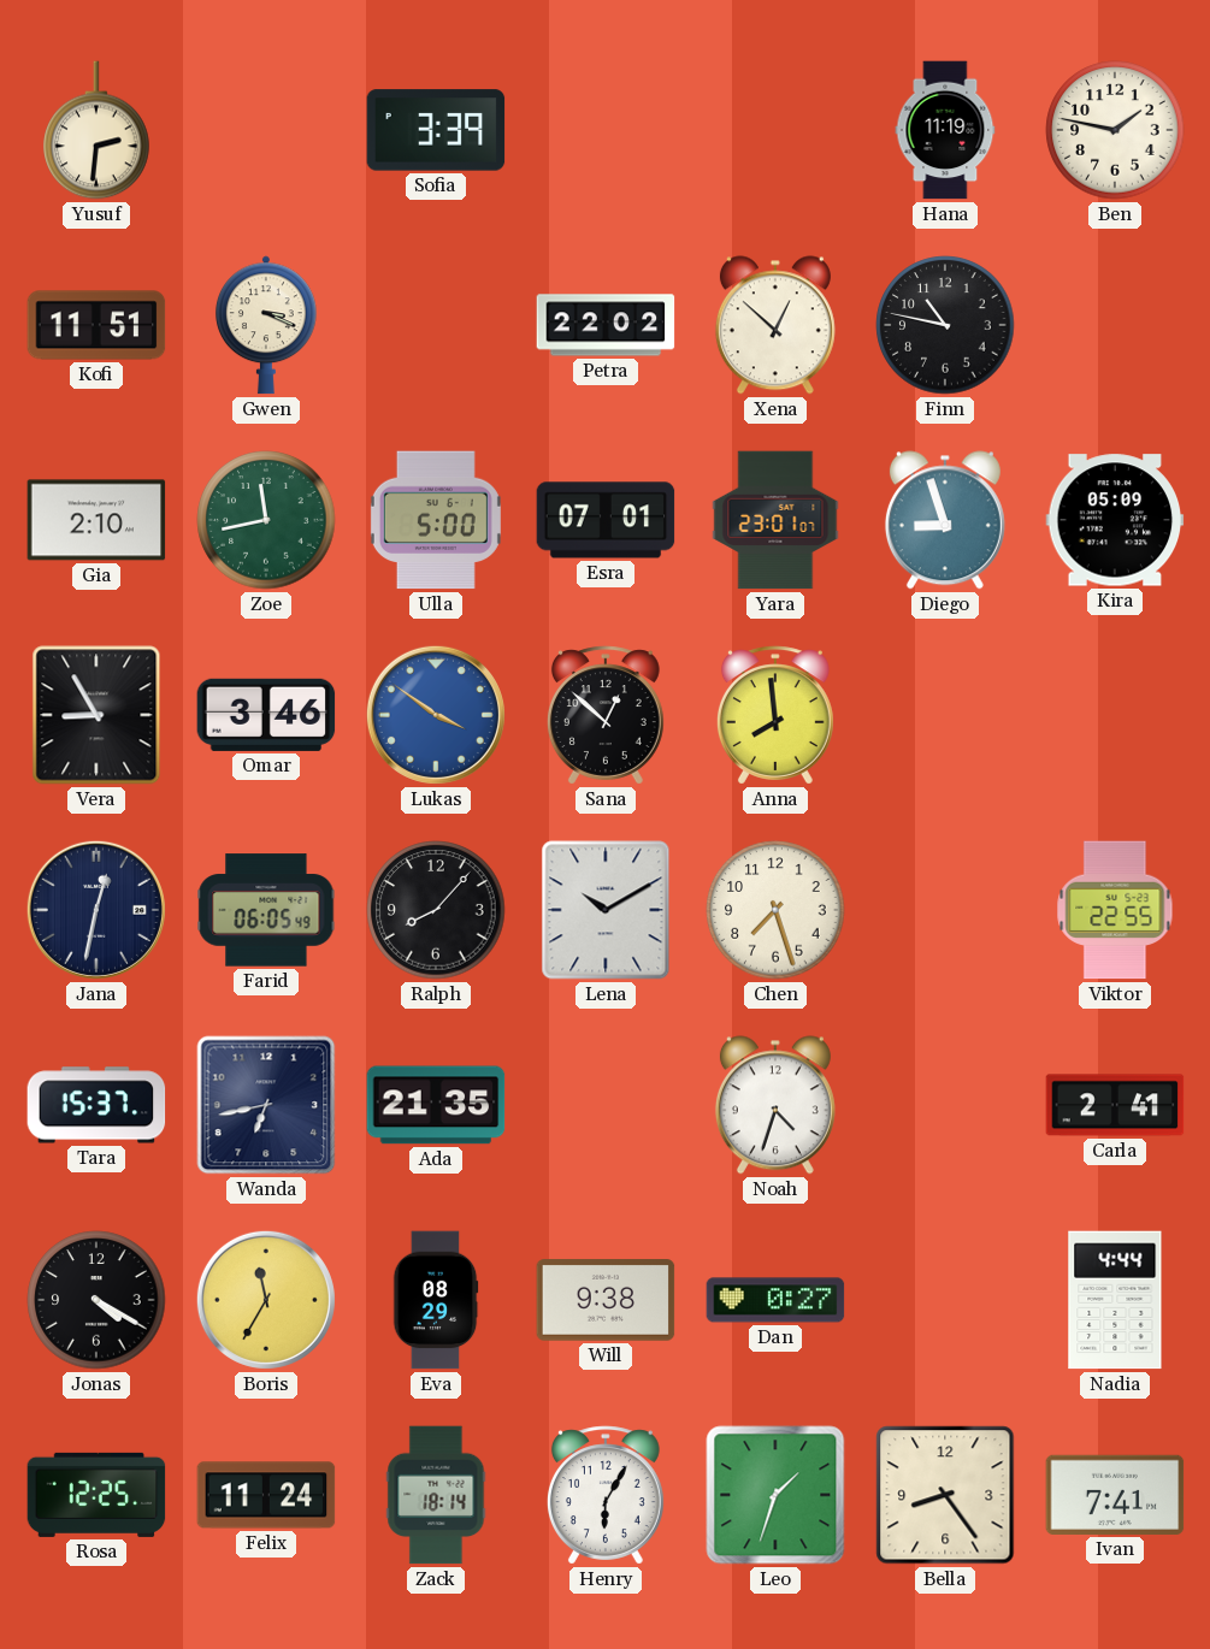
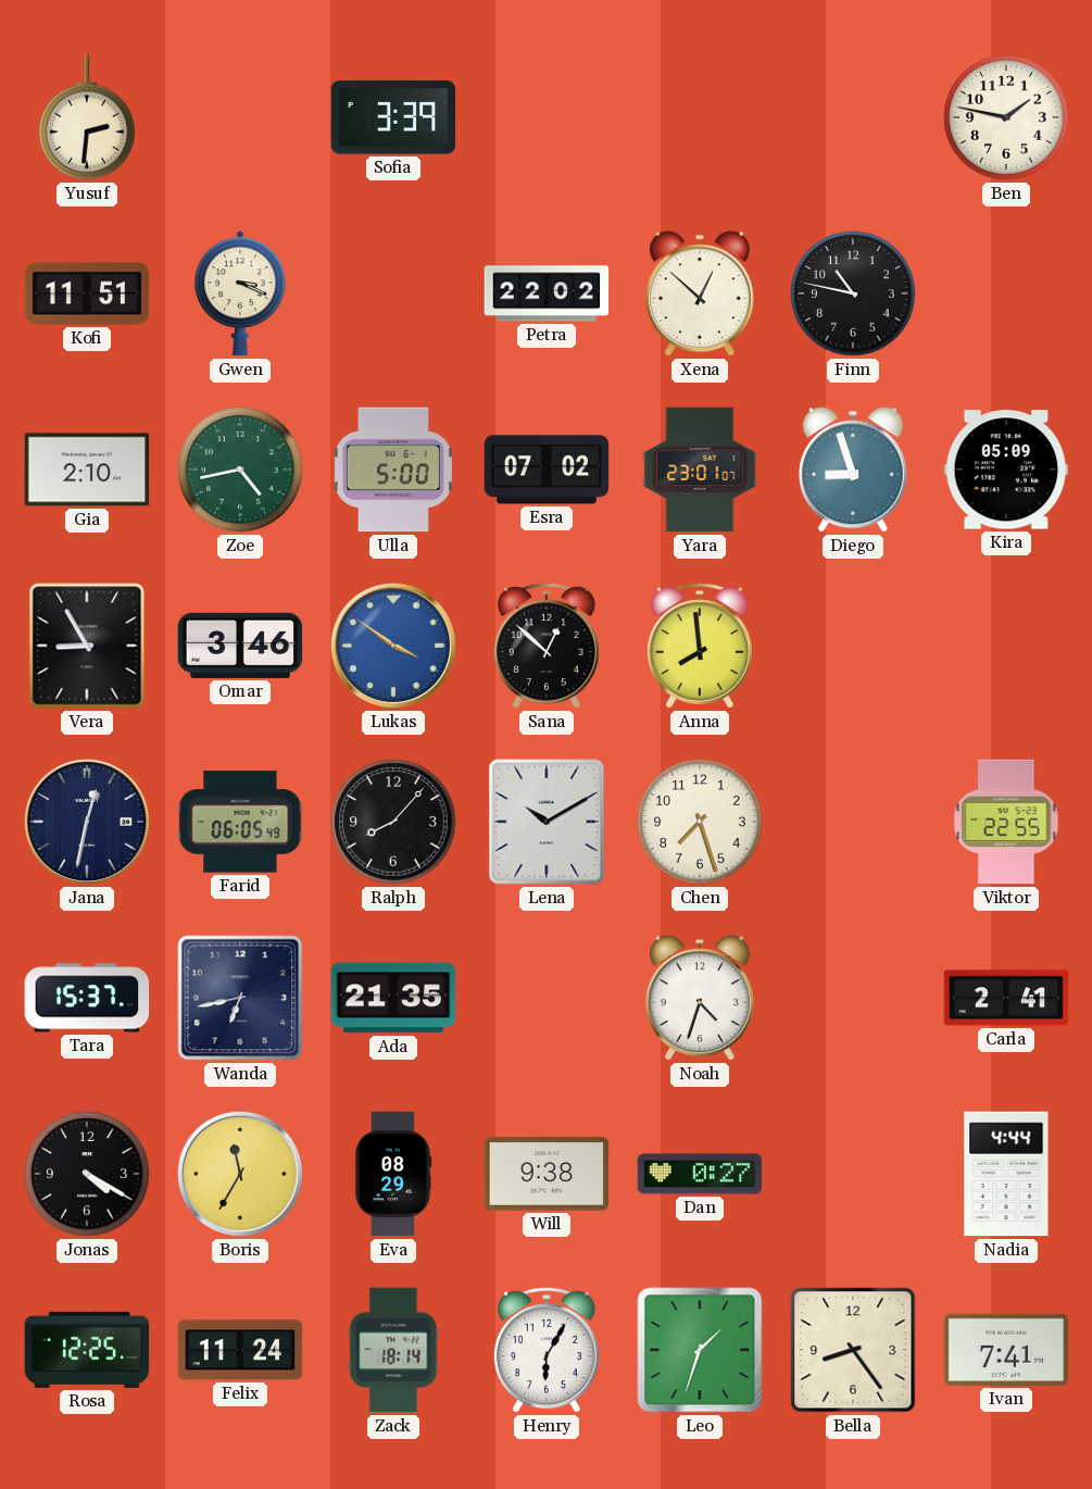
Hana: 11:19 -> none
Zoe: 11:43 -> 4:43
Esra: 07:01 -> 07:02
